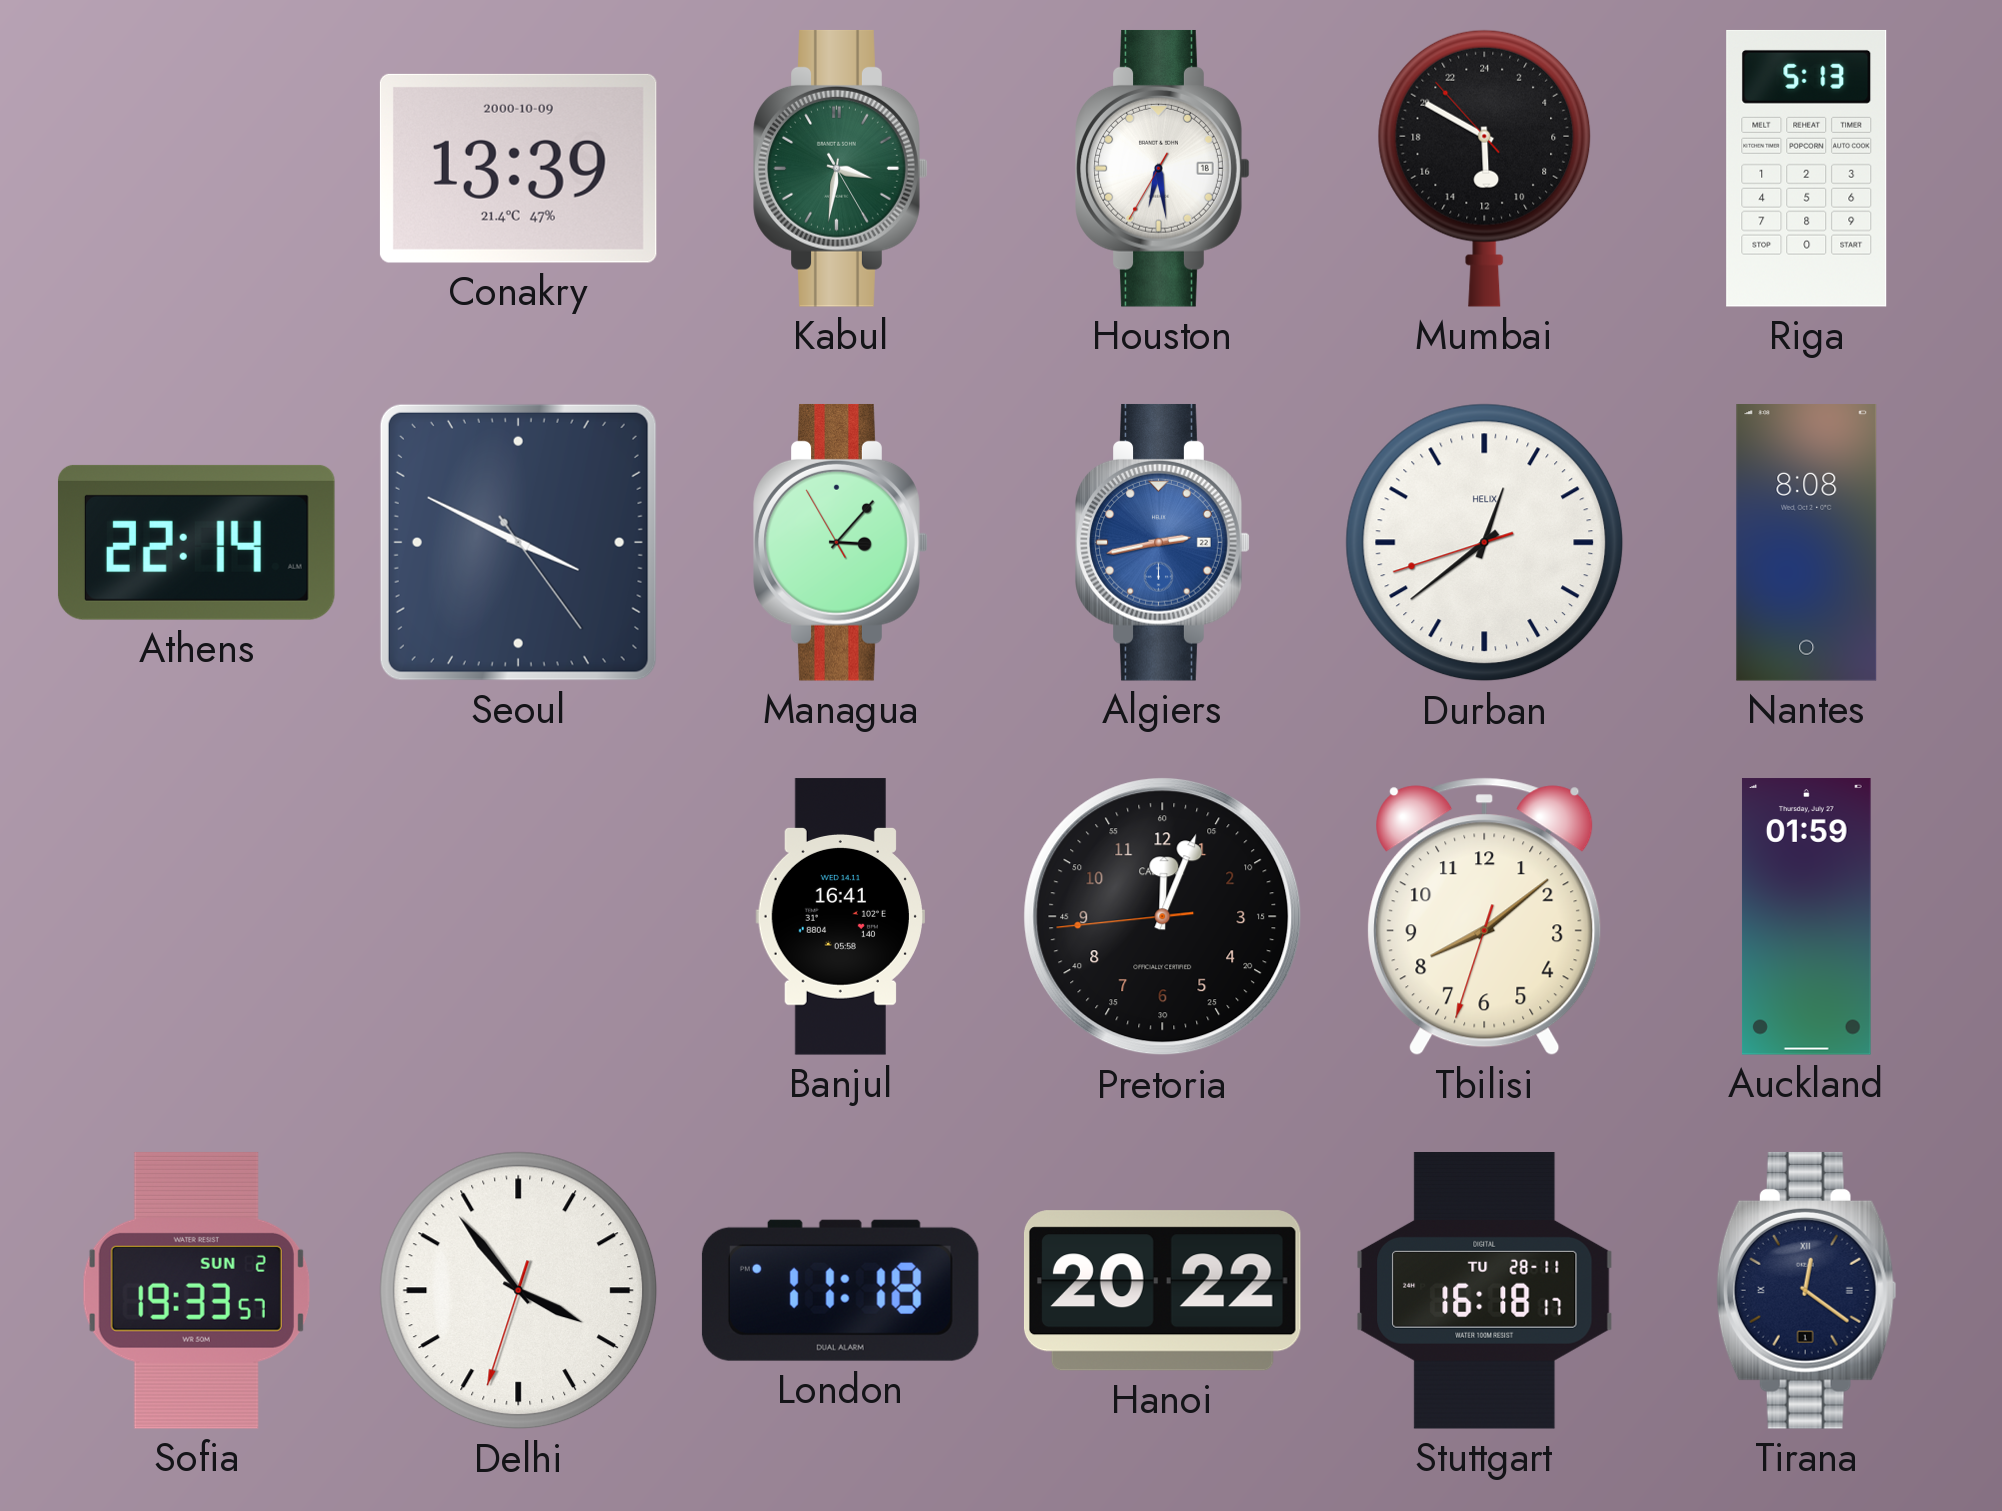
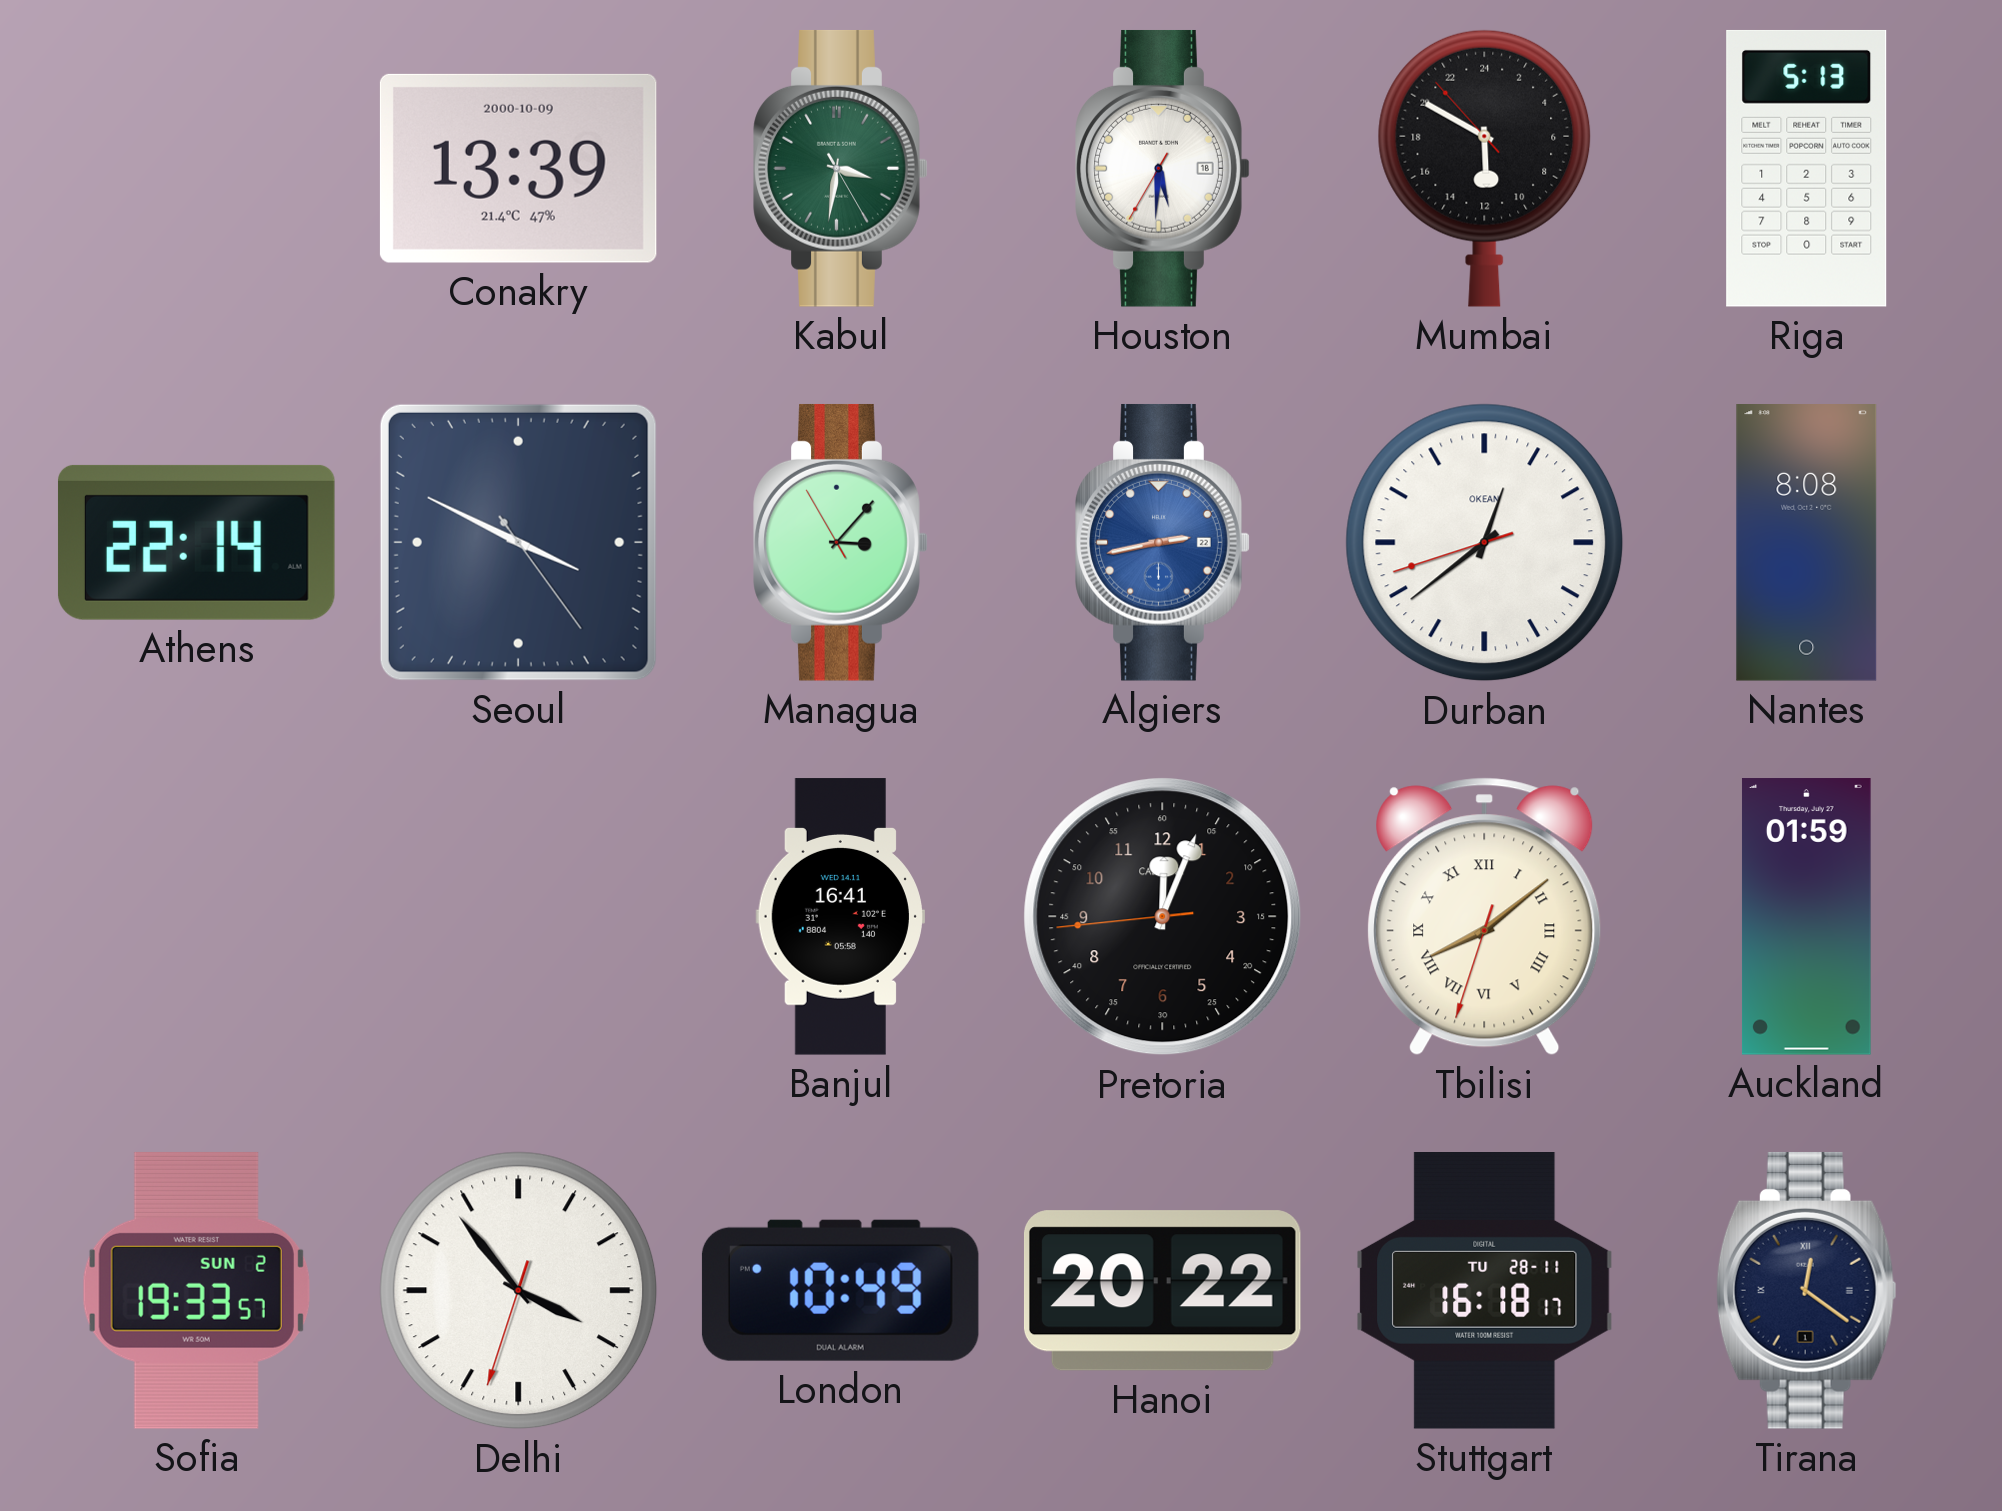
Houston: 6:28 -> 5:30
Durban brand: HELIX -> OKEAN
Tbilisi numerals: Arabic -> Roman
London: 11:18 -> 10:49
